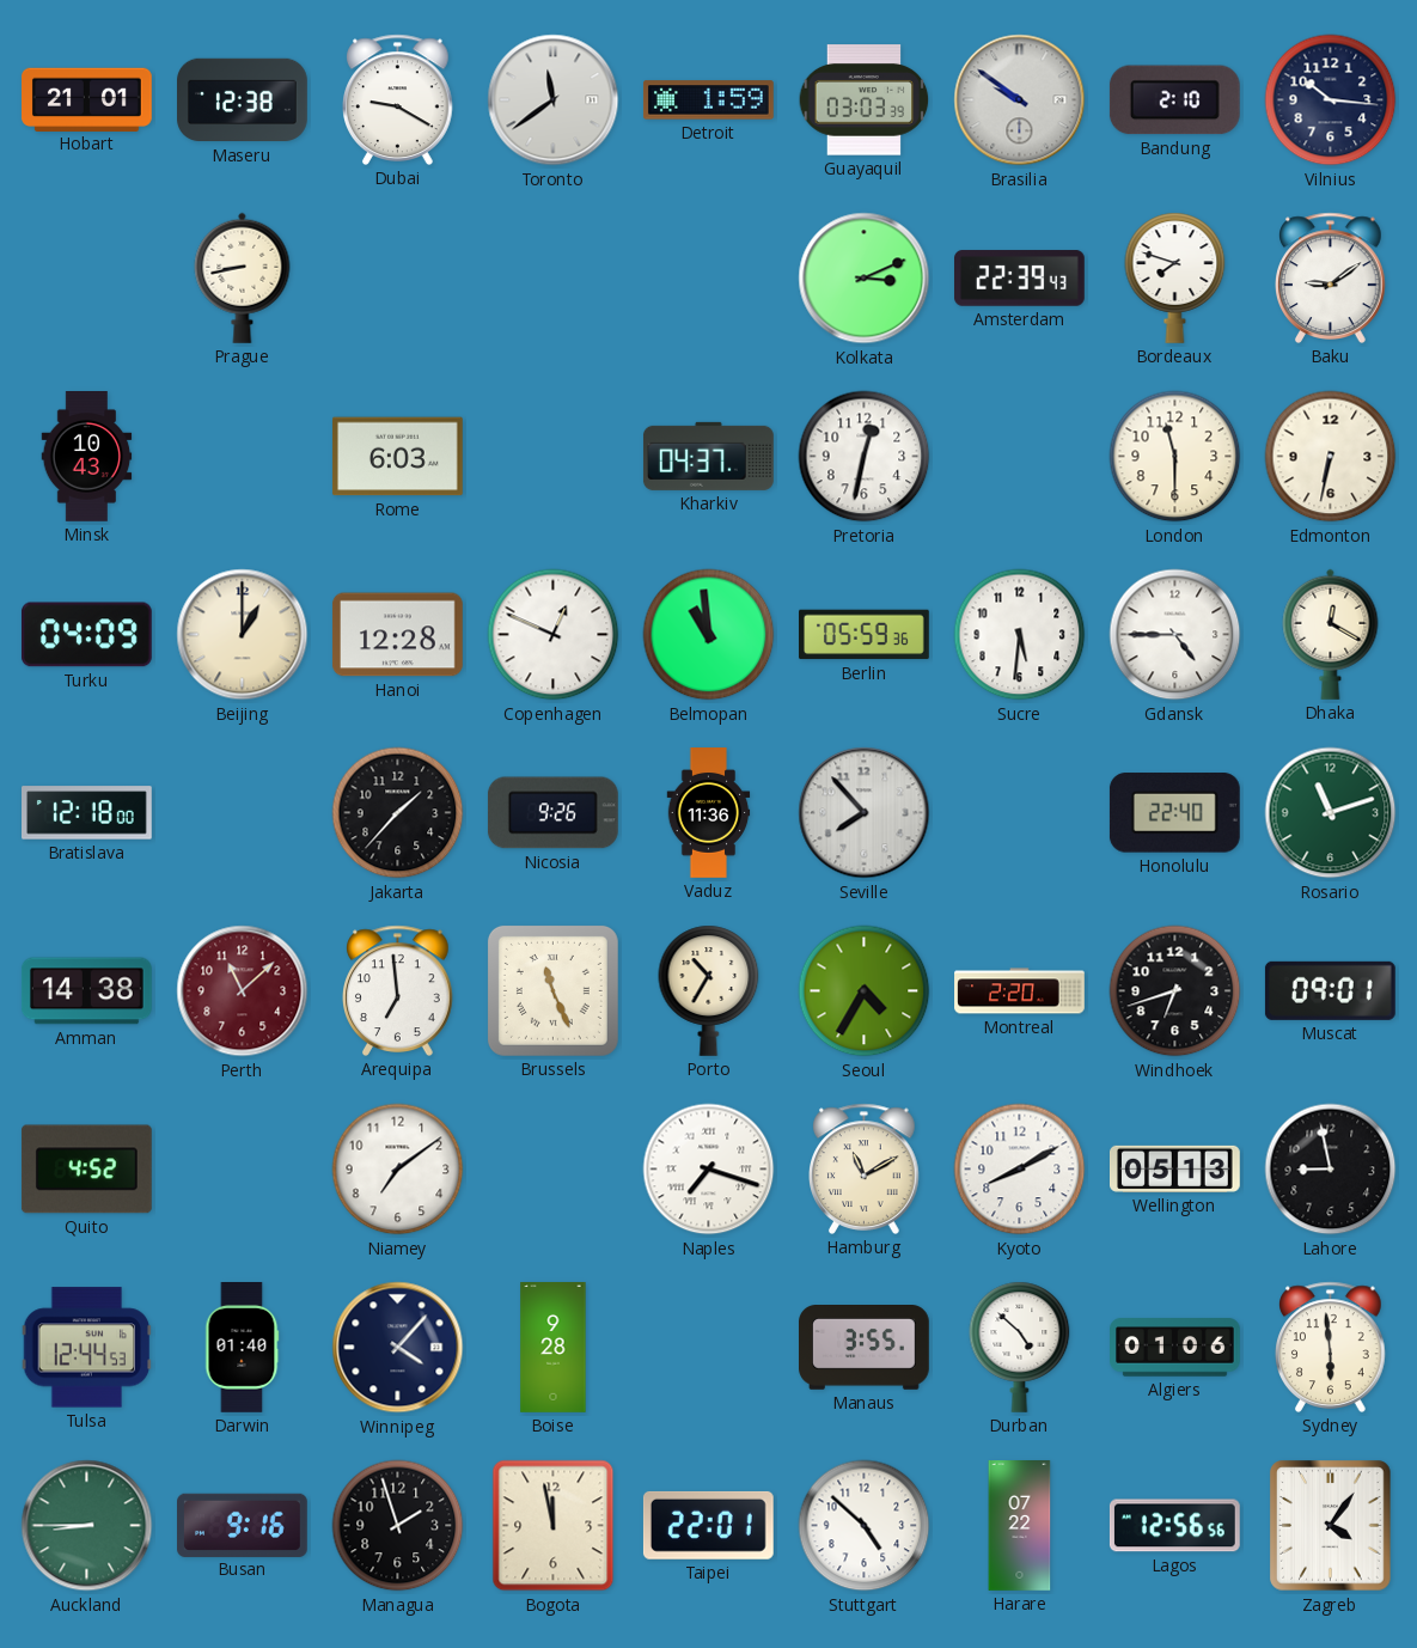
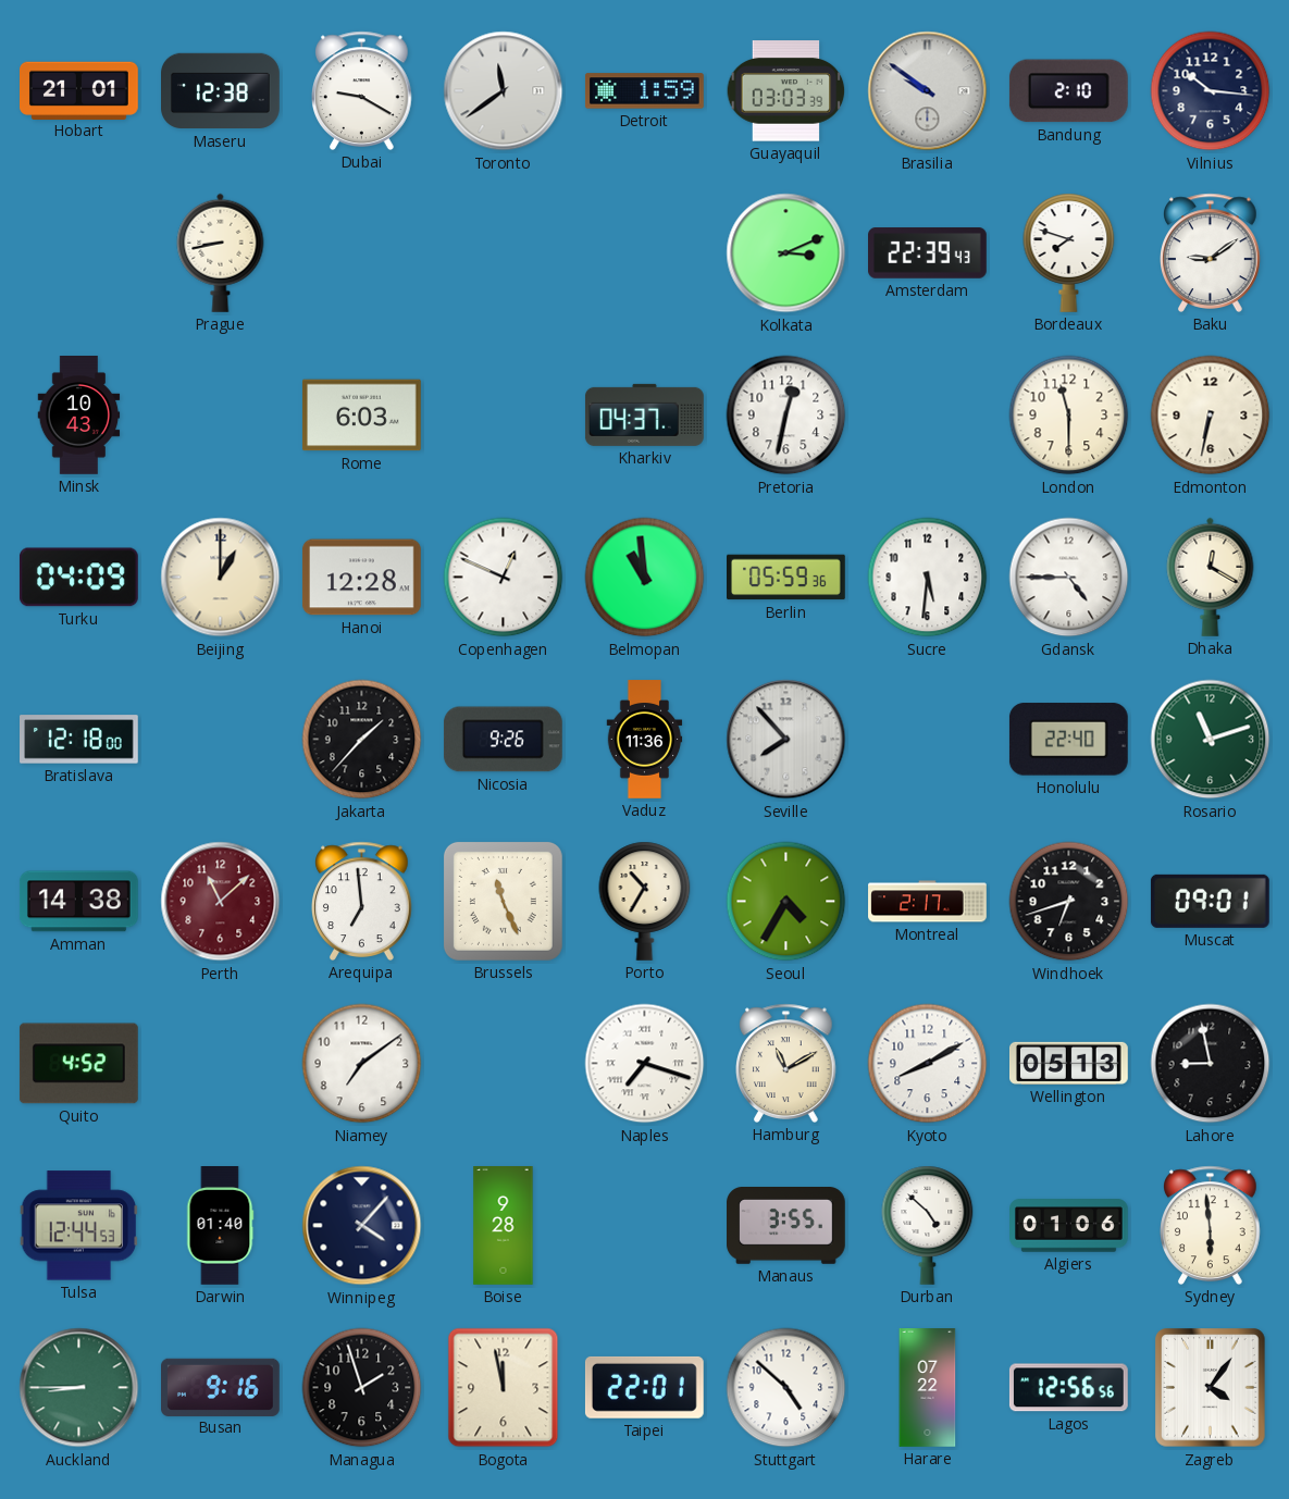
Montreal: 2:20 -> 2:17
